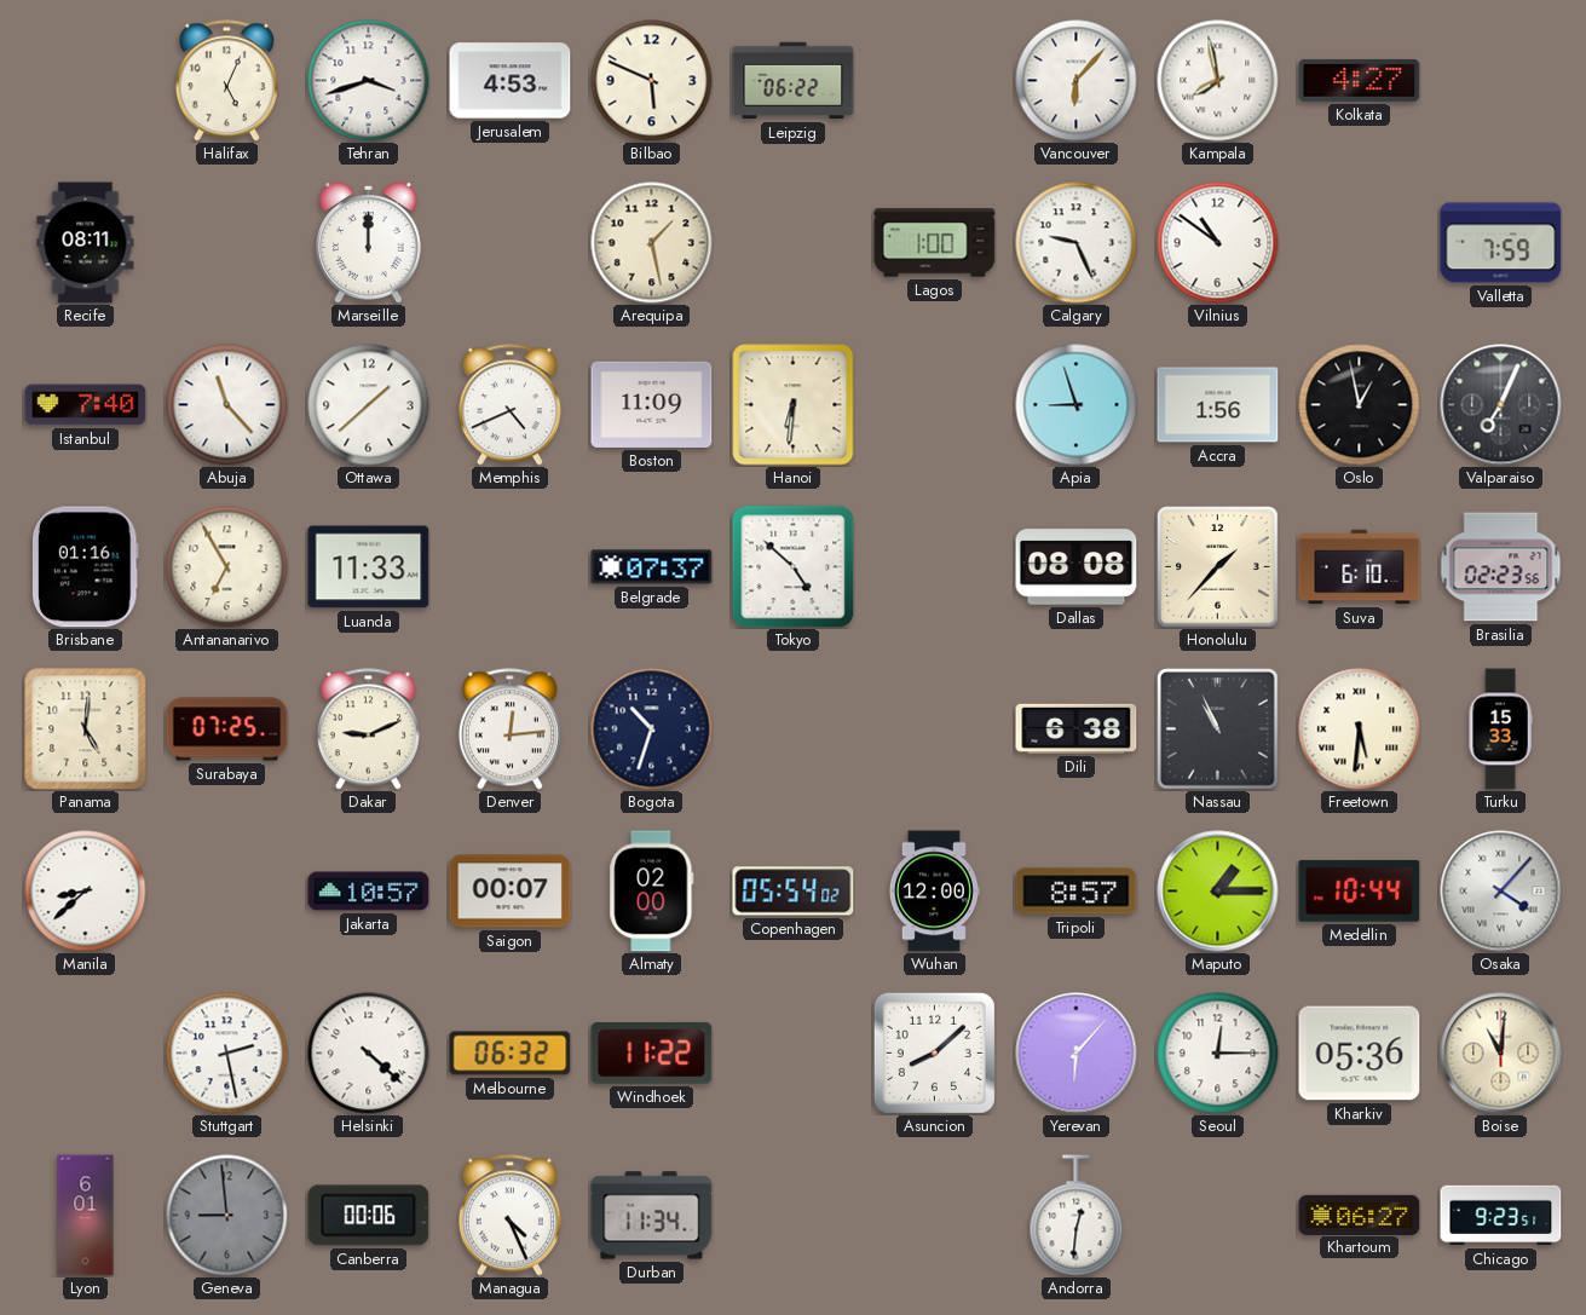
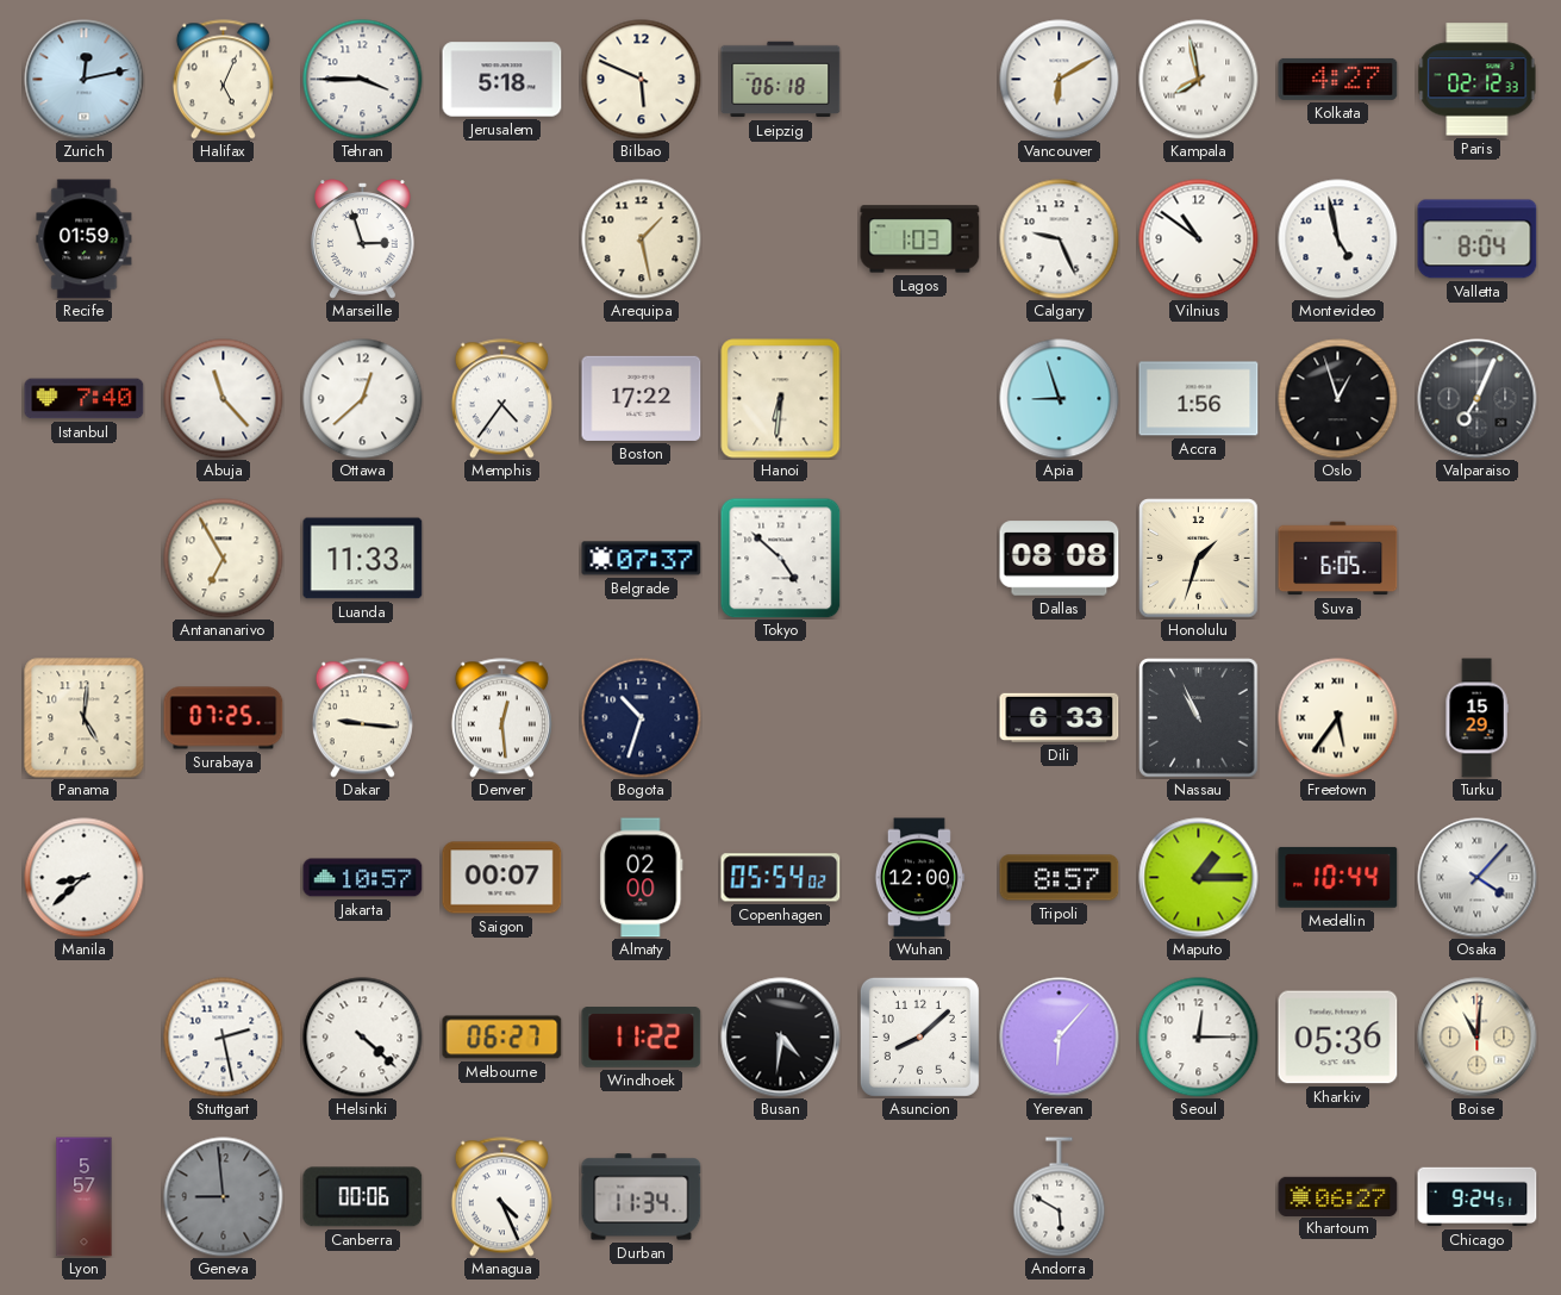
Zurich: none -> 12:13
Tehran: 3:42 -> 3:45
Jerusalem: 4:53 -> 5:18
Leipzig: 06:22 -> 06:18
Vancouver: 6:07 -> 6:10
Paris: none -> 02:12
Recife: 08:11 -> 01:59
Marseille: 12:00 -> 2:57
Lagos: 1:00 -> 1:03
Montevideo: none -> 4:58
Valletta: 7:59 -> 8:04
Ottawa: 1:38 -> 12:38
Memphis: 4:41 -> 4:36
Boston: 11:09 -> 17:22
Oslo: 12:58 -> 12:57
Brisbane: 01:16 -> none
Honolulu: 1:37 -> 1:33
Suva: 6:10 -> 6:05
Brasilia: 02:23 -> none
Dakar: 9:11 -> 9:16
Denver: 12:14 -> 12:29
Dili: 6:38 -> 6:33
Freetown: 5:31 -> 5:36
Turku: 15:33 -> 15:29
Melbourne: 06:32 -> 06:27
Busan: none -> 4:31
Lyon: 6:01 -> 5:57
Andorra: 12:31 -> 5:50
Chicago: 9:23 -> 9:24
